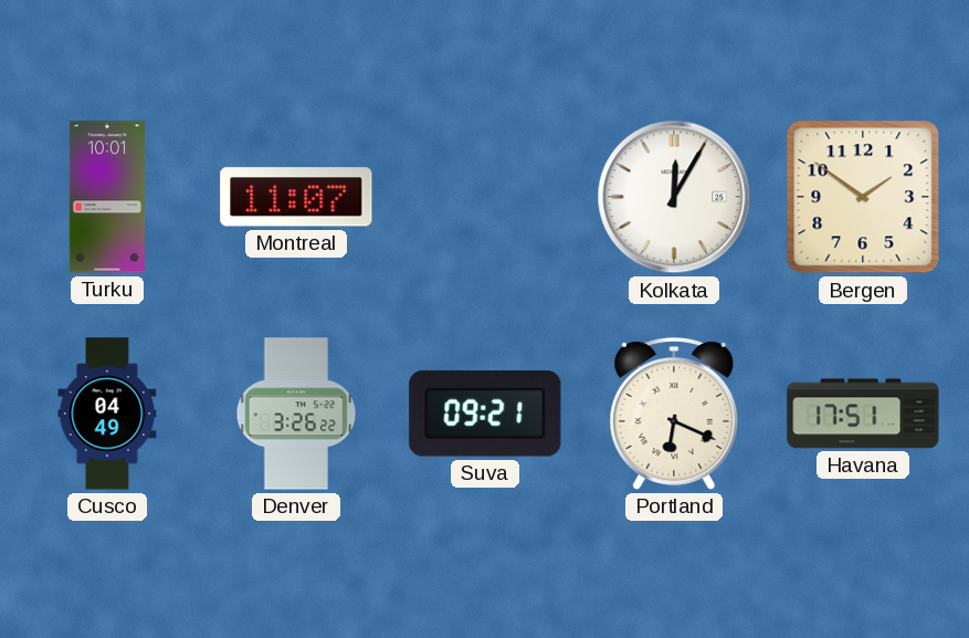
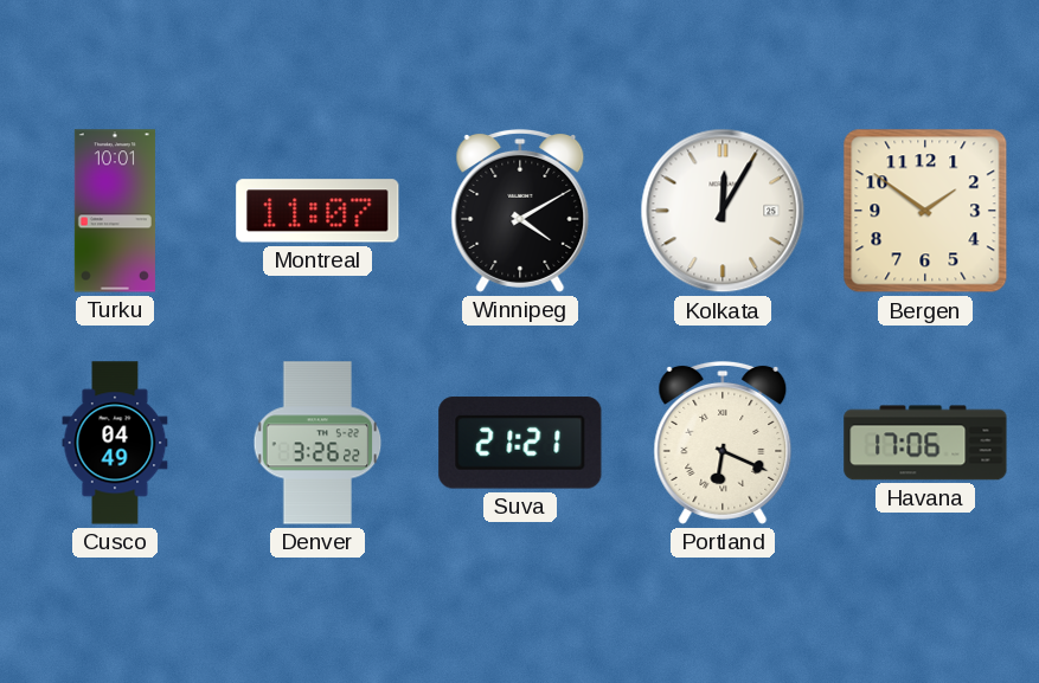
Winnipeg: none -> 4:10
Suva: 09:21 -> 21:21
Havana: 17:51 -> 17:06
